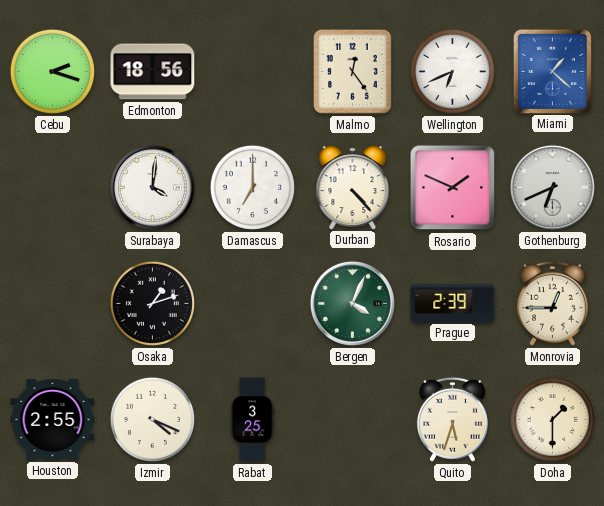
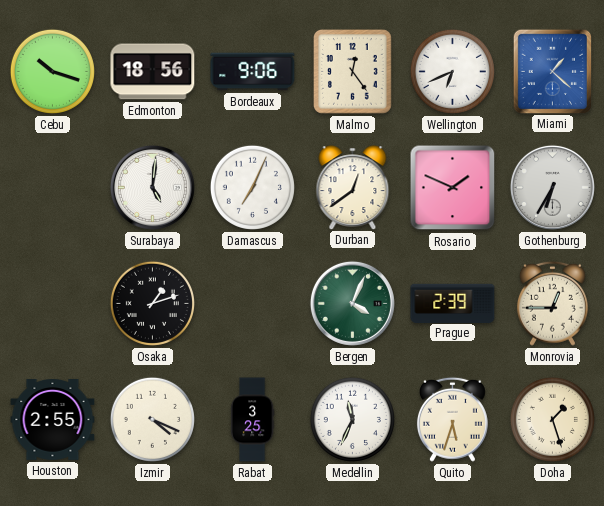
Cebu: 2:18 -> 10:18
Bordeaux: none -> 9:06
Surabaya: 4:01 -> 5:01
Damascus: 7:00 -> 7:04
Durban: 4:23 -> 12:39
Gothenburg: 6:41 -> 6:35
Medellin: none -> 11:34
Doha: 1:30 -> 1:27
